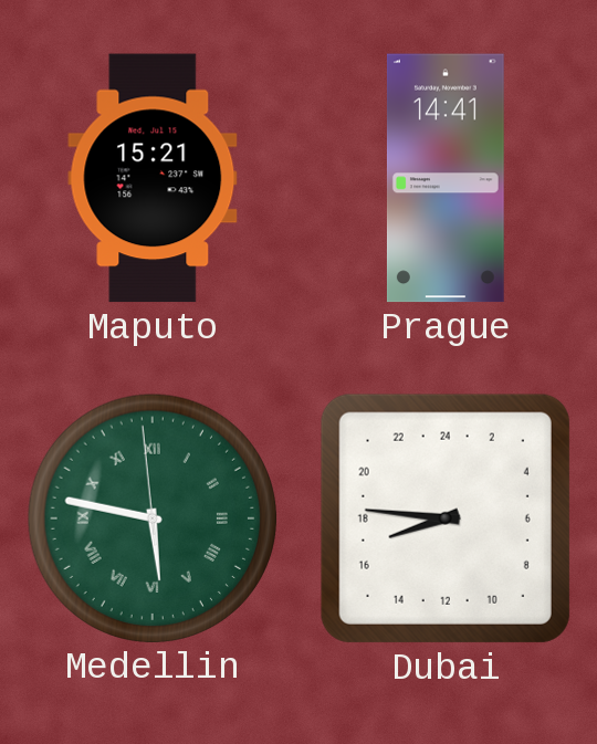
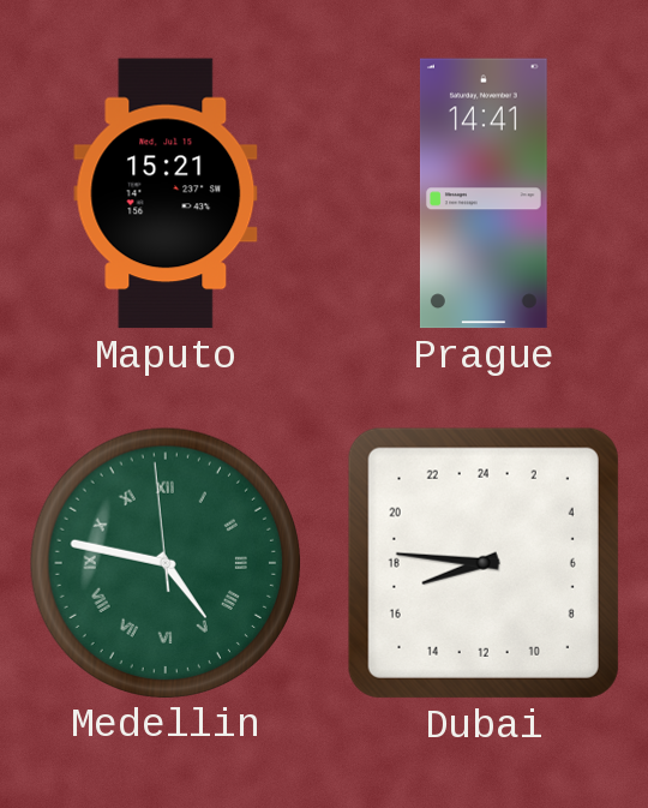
Medellin: 5:46 -> 4:46
